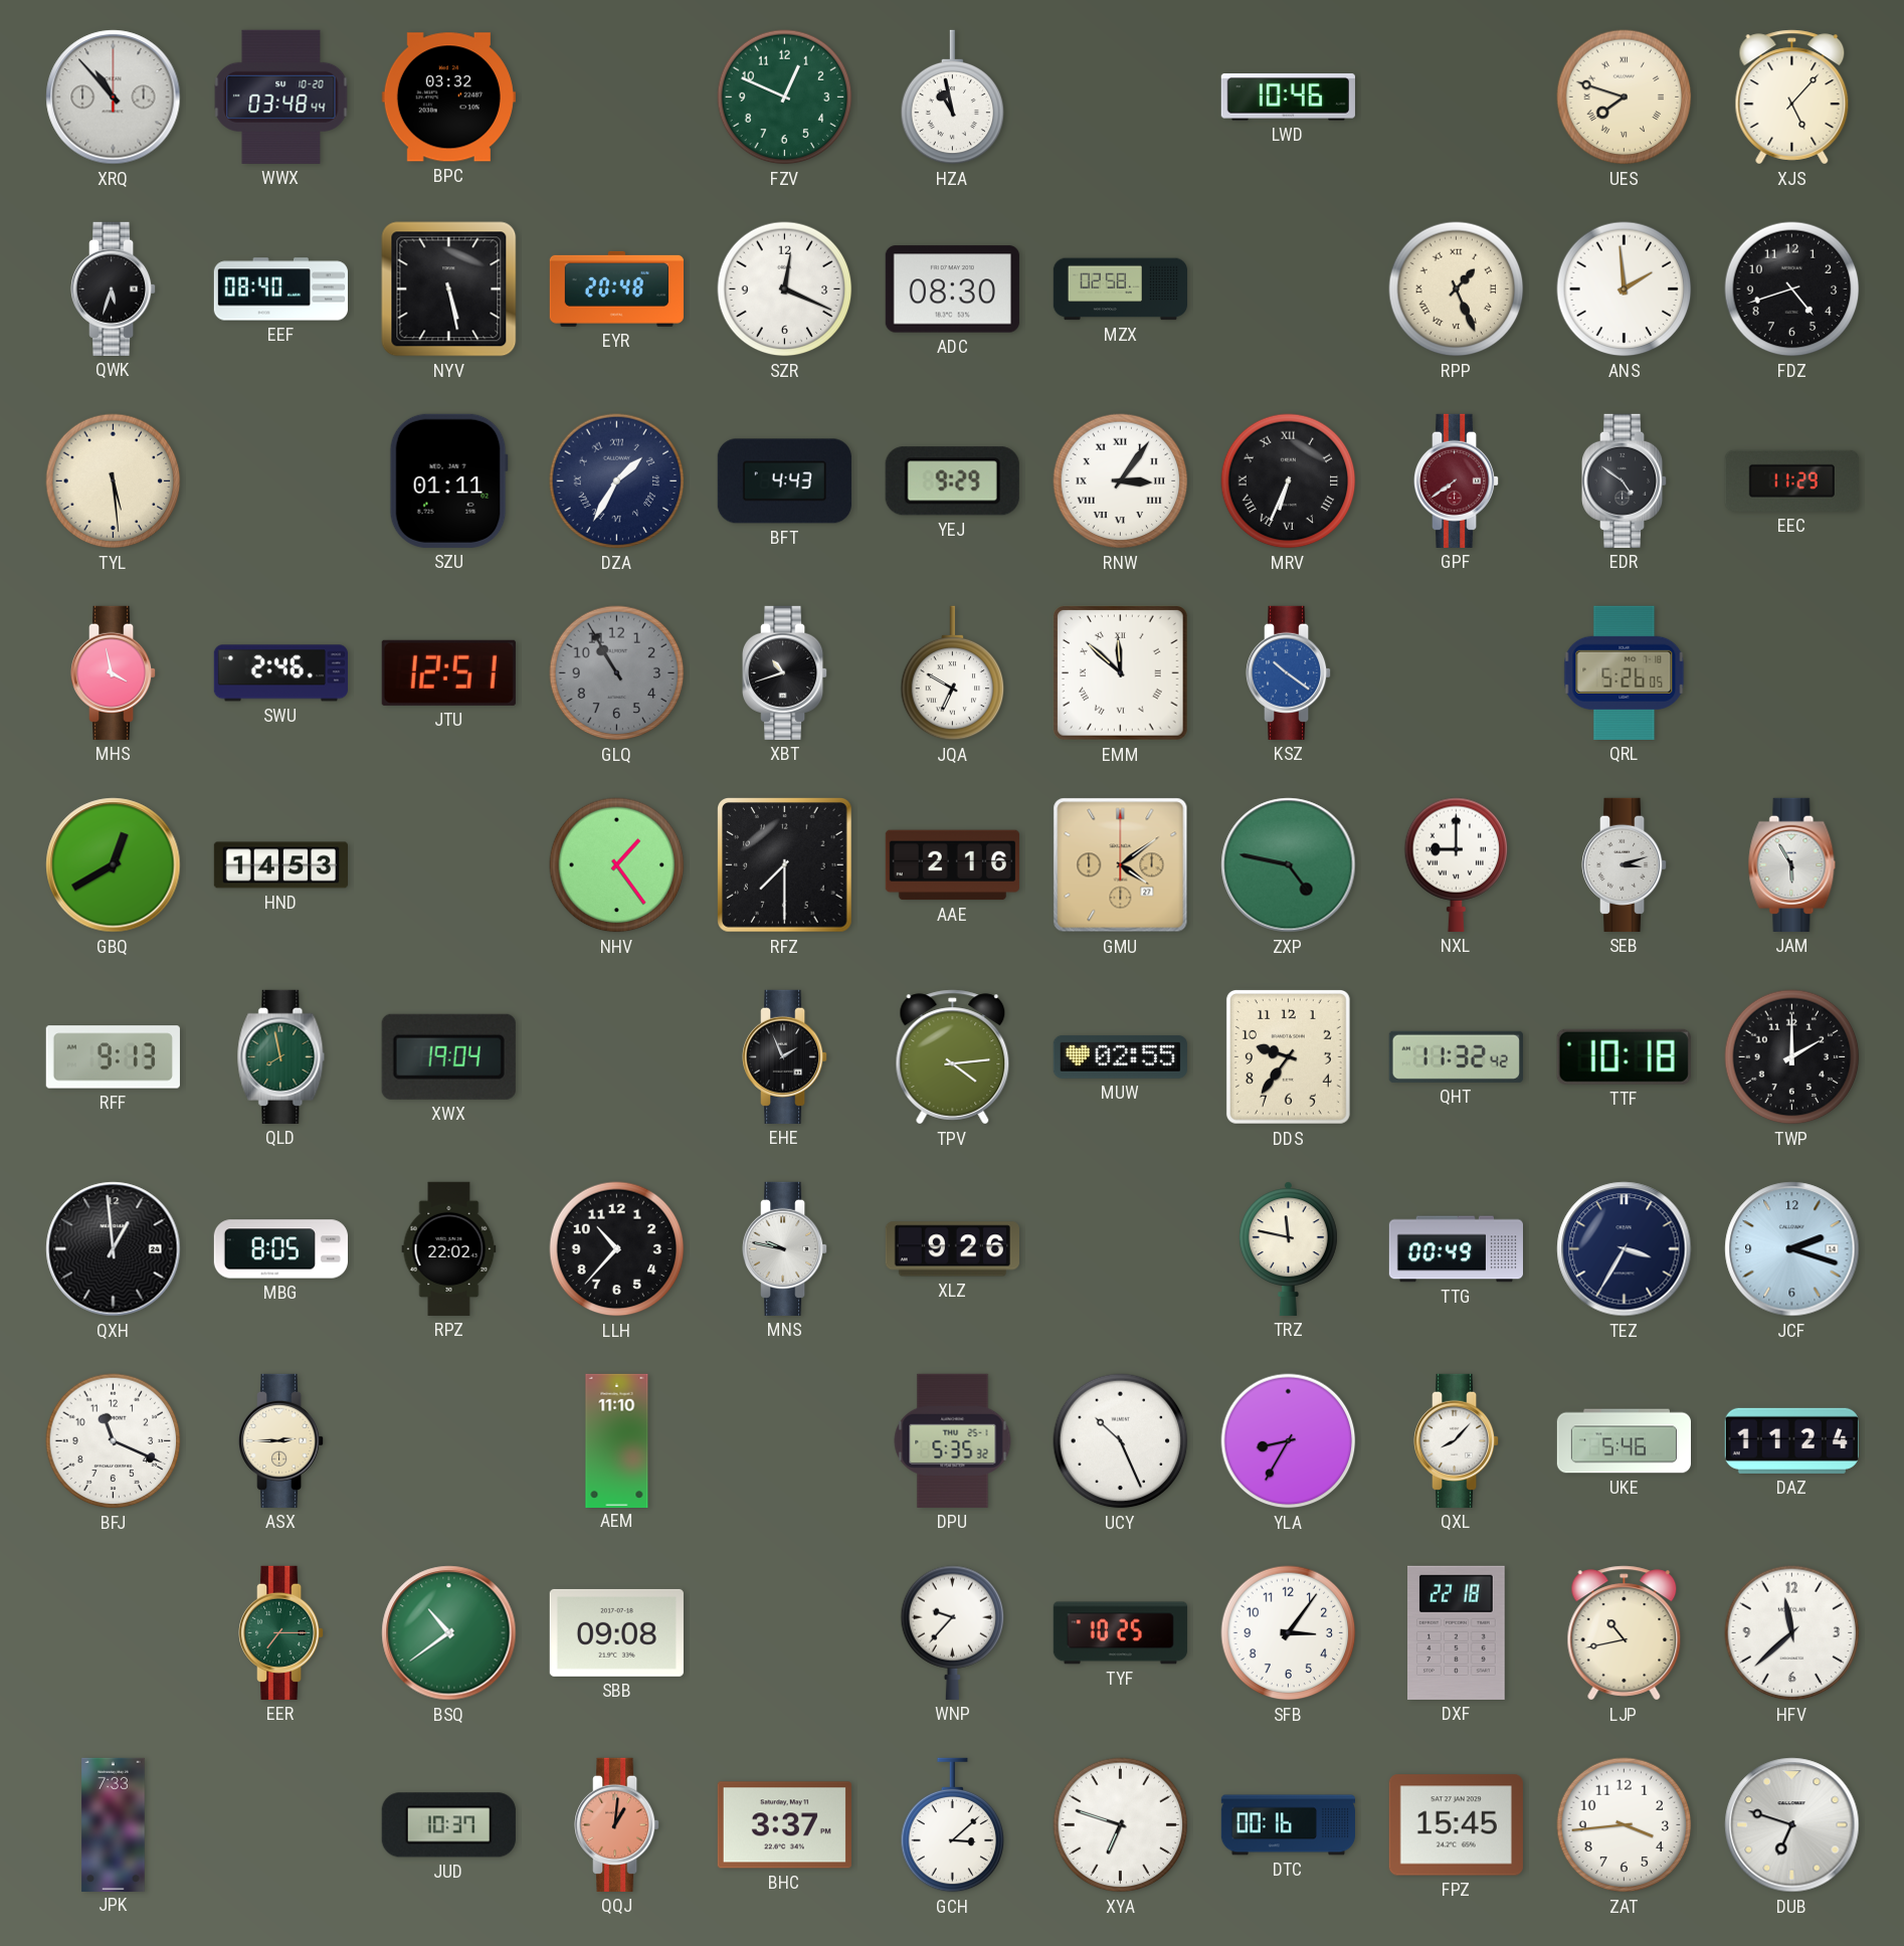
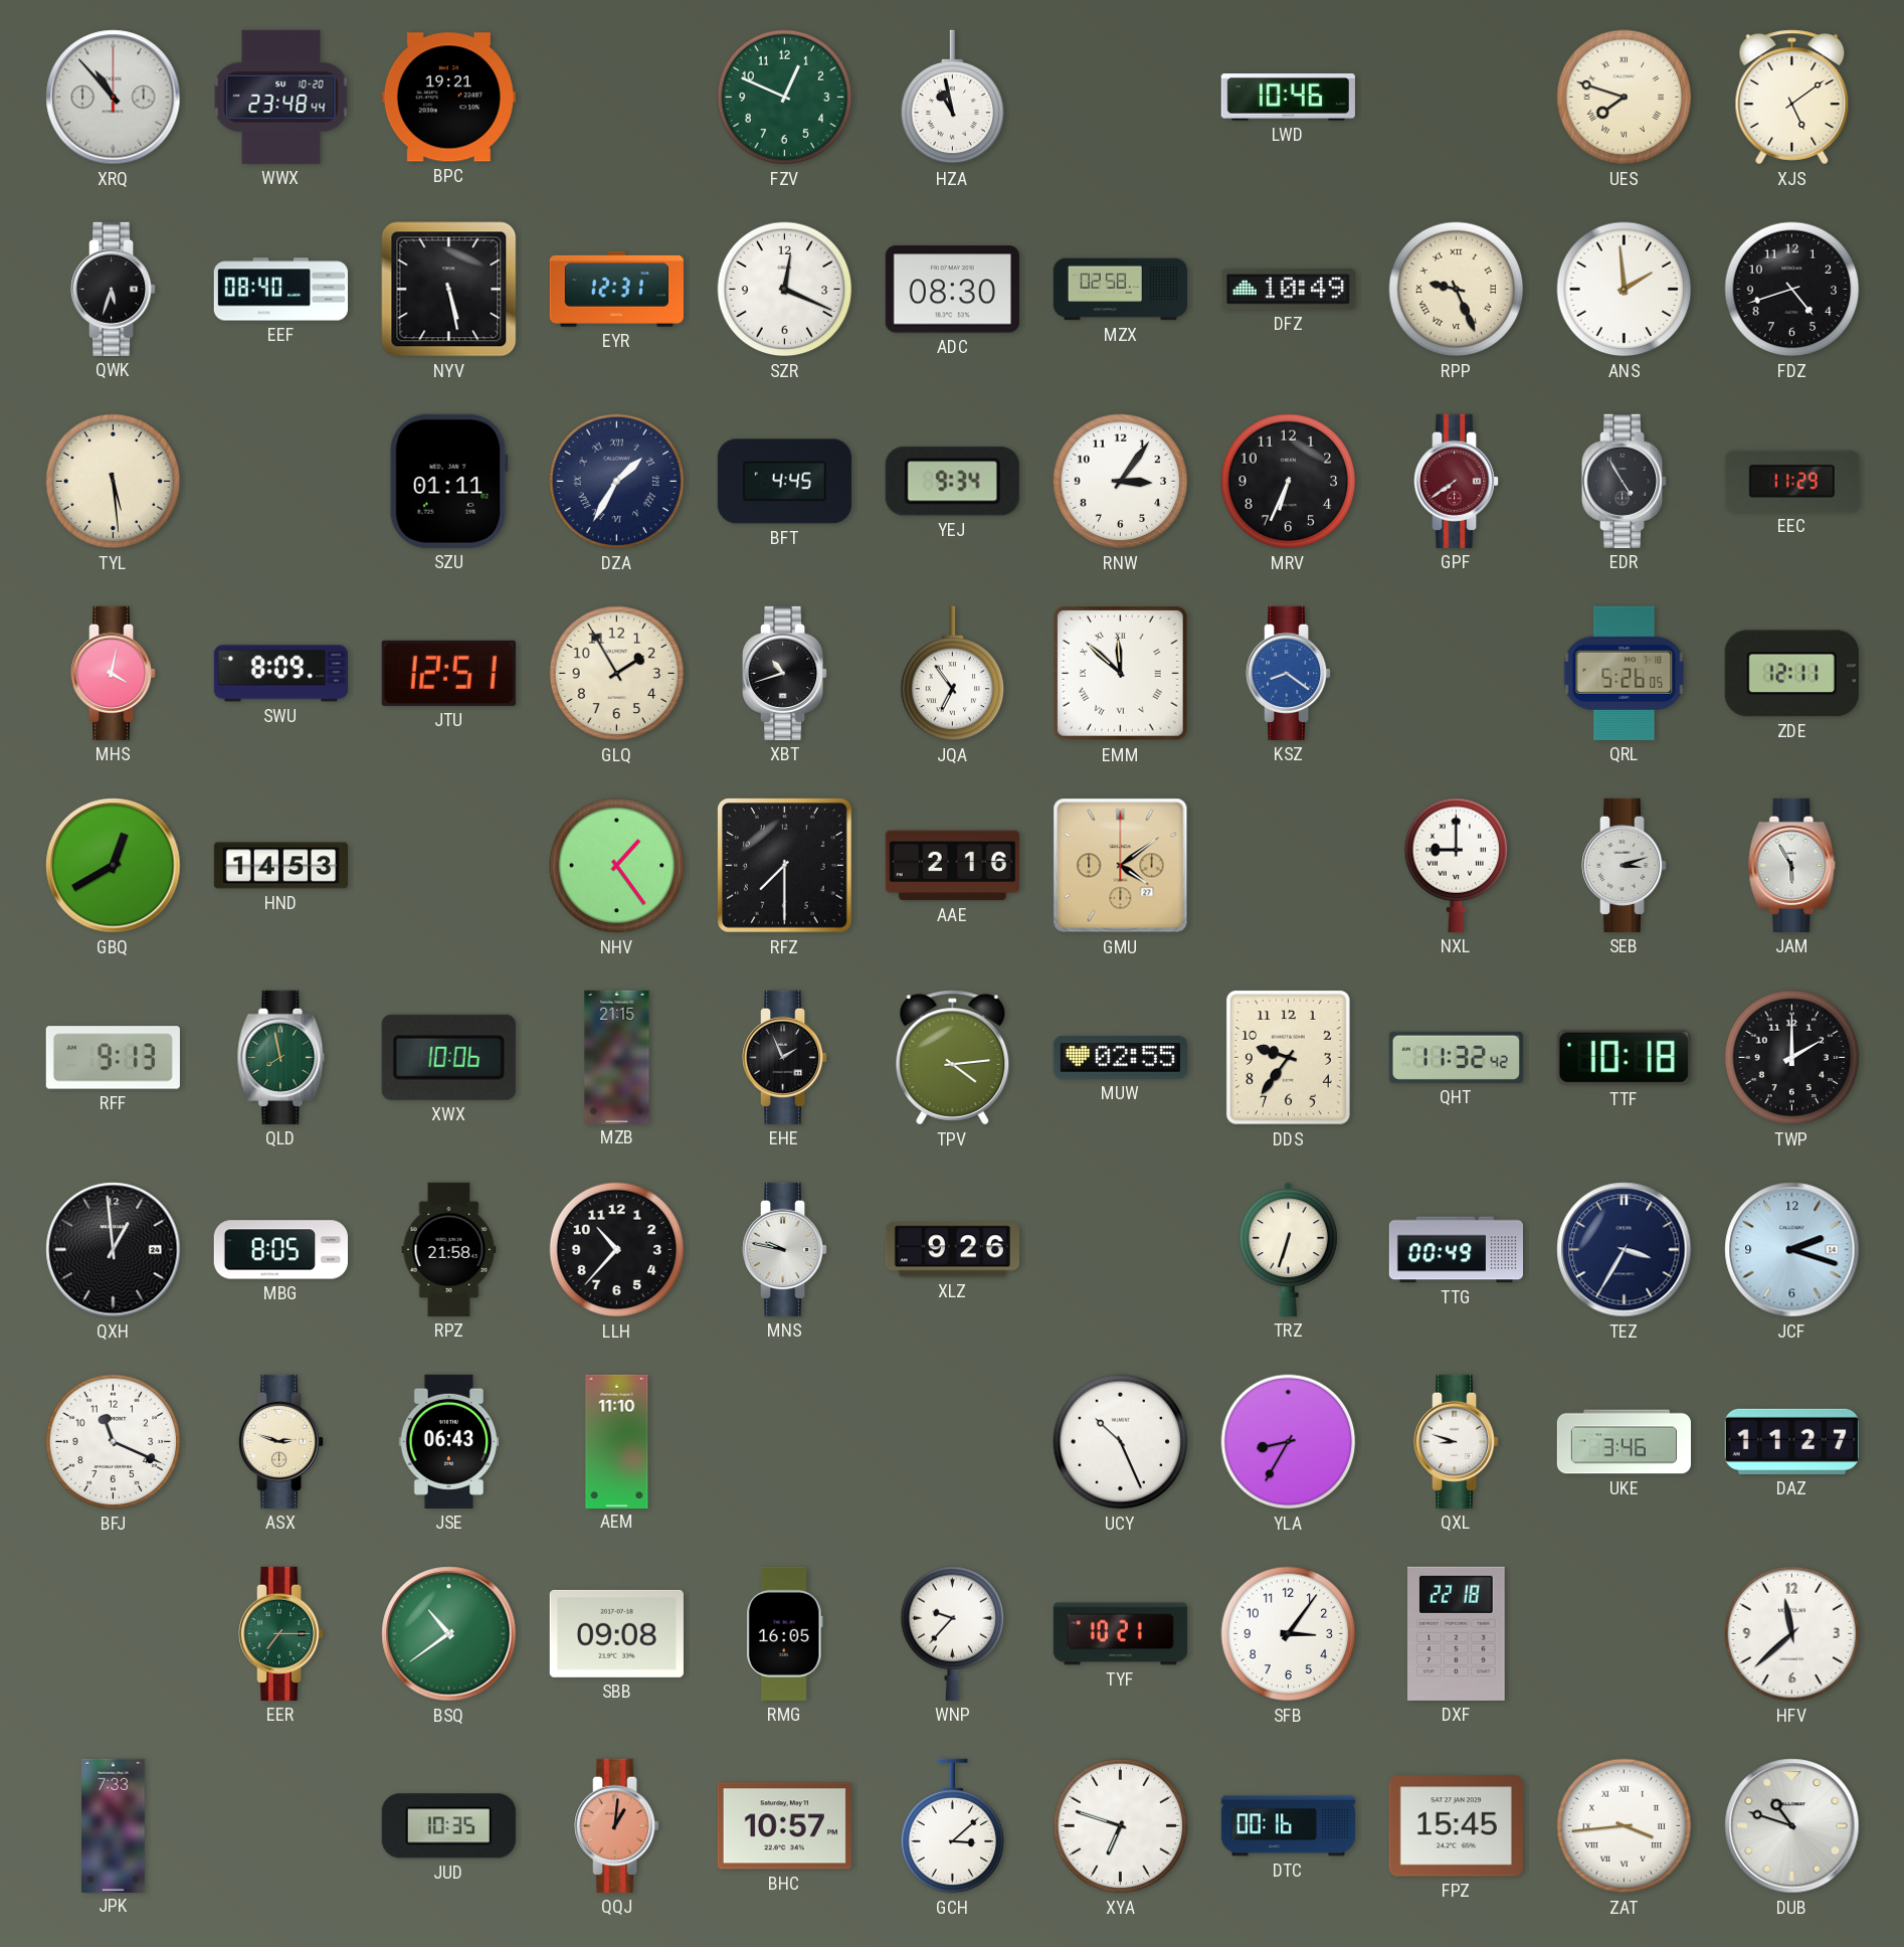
WWX: 03:48 -> 23:48
BPC: 03:32 -> 19:21
XJS: 5:07 -> 5:09
EYR: 20:48 -> 12:31
DFZ: none -> 10:49
RPP: 1:26 -> 9:26
BFT: 4:43 -> 4:45
YEJ: 9:29 -> 9:34
RNW numerals: Roman -> Arabic
MRV numerals: Roman -> Arabic
EDR: 4:51 -> 4:55
MHS: 3:58 -> 4:02
SWU: 2:46 -> 8:09
GLQ: 10:55 -> 1:55
GLQ dial: grey -> cream
JQA: 6:50 -> 6:54
KSZ: 10:21 -> 8:21
ZDE: none -> 12:11
ZXP: 4:47 -> none
XWX: 19:04 -> 10:06
MZB: none -> 21:15
RPZ: 22:02 -> 21:58
TRZ: 11:47 -> 6:33
ASX: 2:45 -> 2:48
JSE: none -> 06:43
DPU: 5:35 -> none
QXL: 8:07 -> 8:48
UKE: 5:46 -> 3:46
DAZ: 11:24 -> 11:27
RMG: none -> 16:05
TYF: 10:25 -> 10:21
LJP: 10:43 -> none
JUD: 10:37 -> 10:35
BHC: 3:37 -> 10:57
ZAT numerals: Arabic -> Roman
DUB: 6:48 -> 10:48
